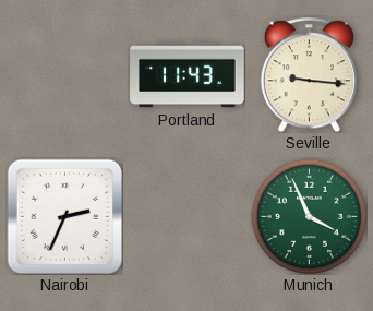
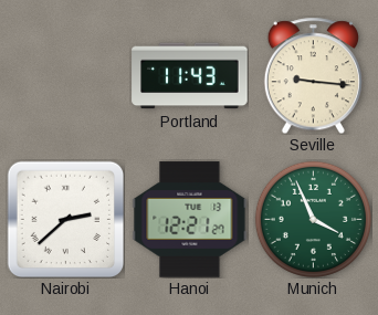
Nairobi: 2:34 -> 2:38
Hanoi: none -> 12:21
